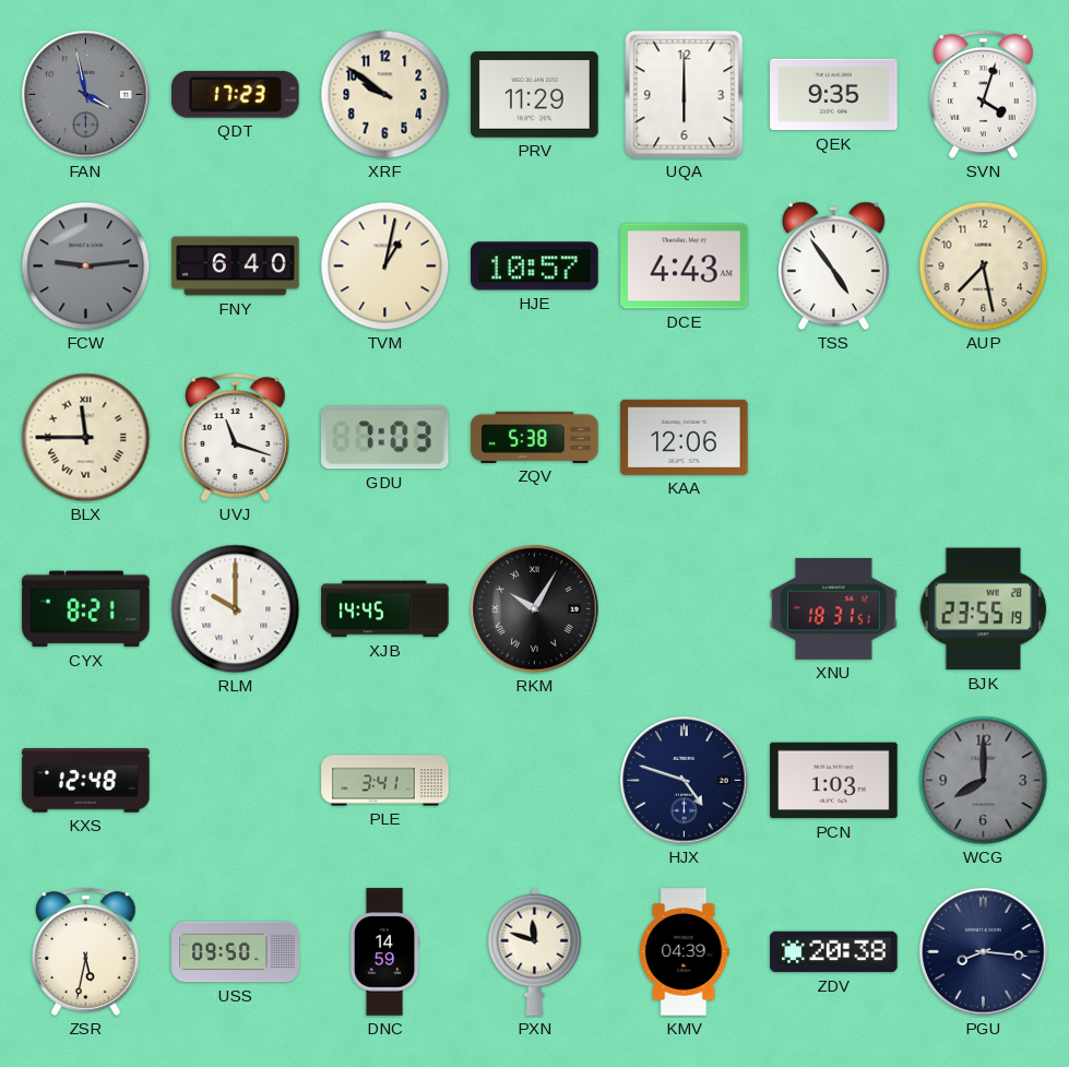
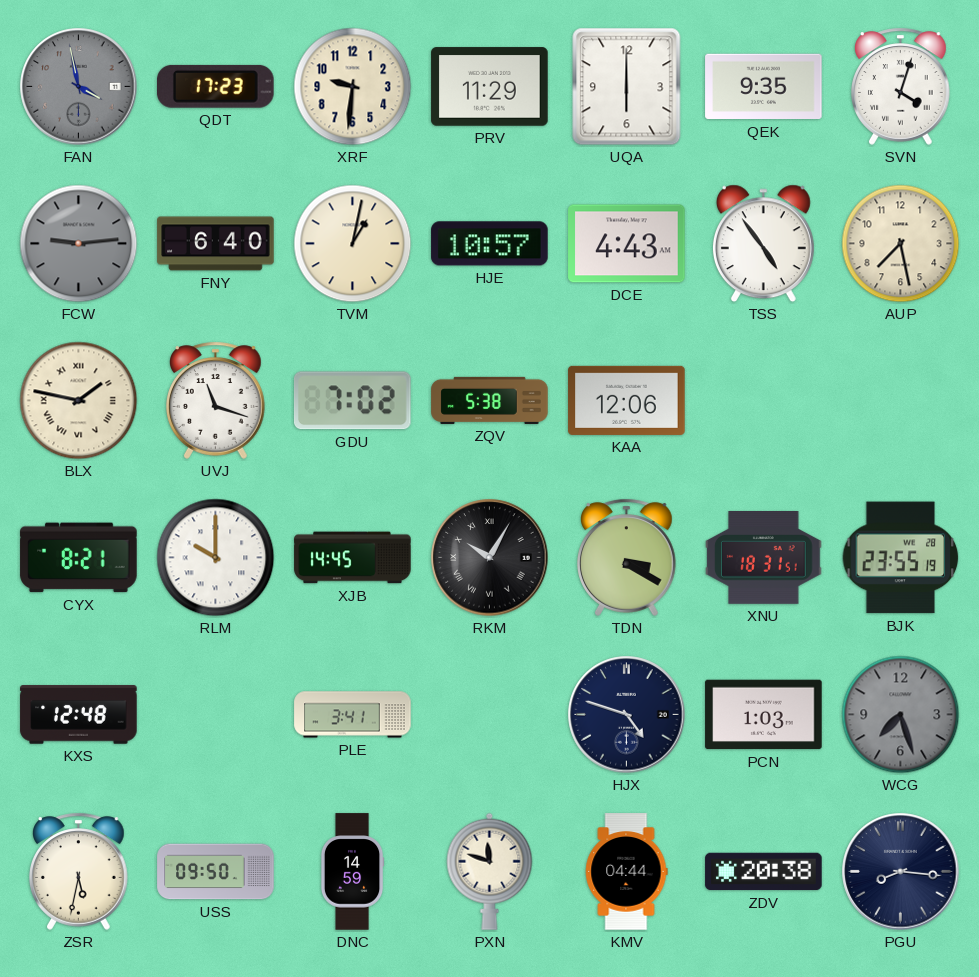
XRF: 9:51 -> 9:31
BLX: 11:45 -> 1:47
GDU: 7:03 -> 7:02
TDN: none -> 3:20
WCG: 8:00 -> 7:27
KMV: 04:39 -> 04:44
